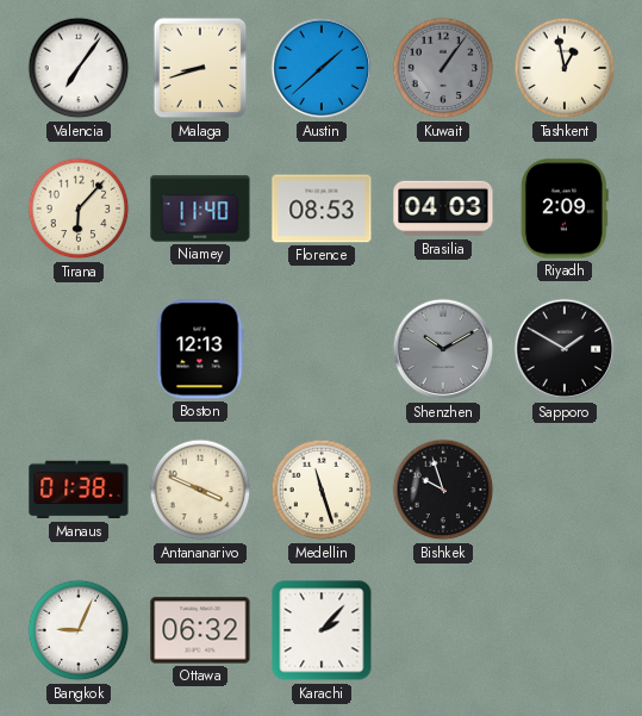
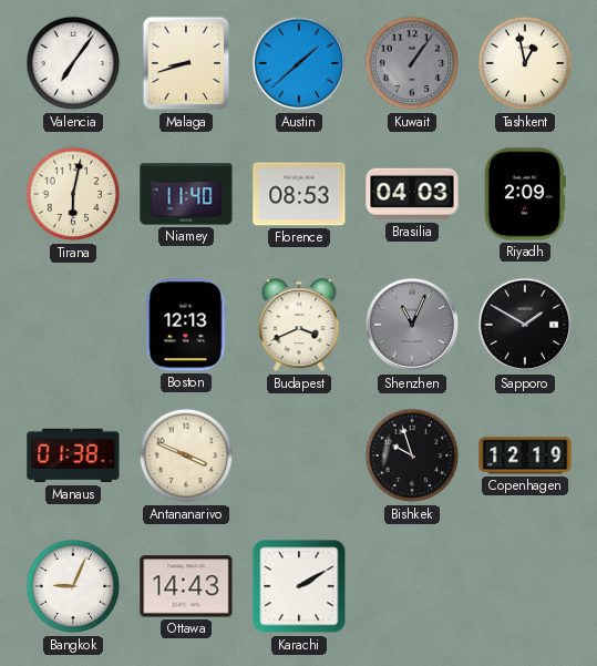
Tirana: 6:07 -> 6:02
Budapest: none -> 3:41
Shenzhen: 10:10 -> 11:04
Medellin: 11:27 -> none
Copenhagen: none -> 12:19
Ottawa: 06:32 -> 14:43
Karachi: 2:07 -> 2:10
